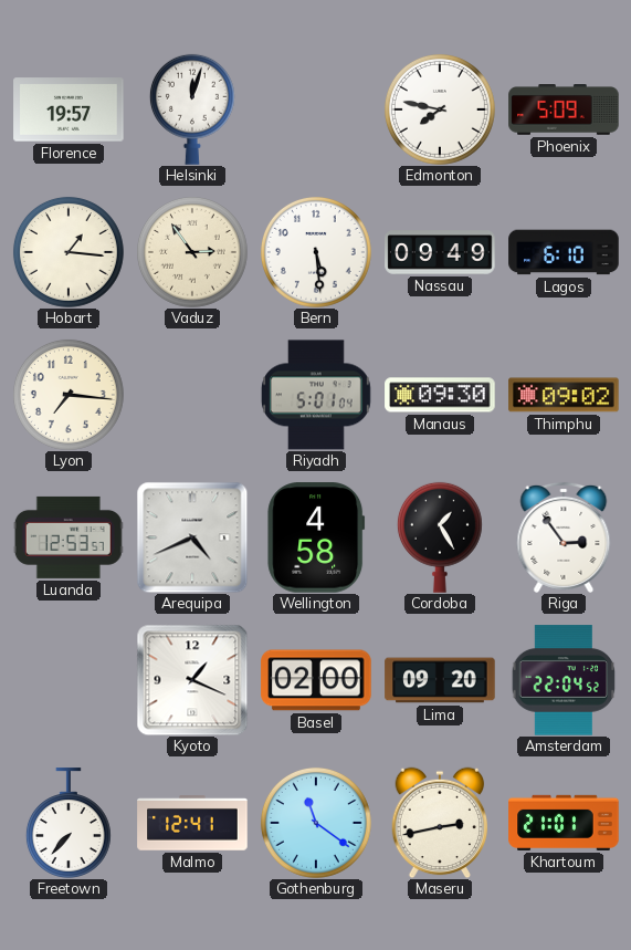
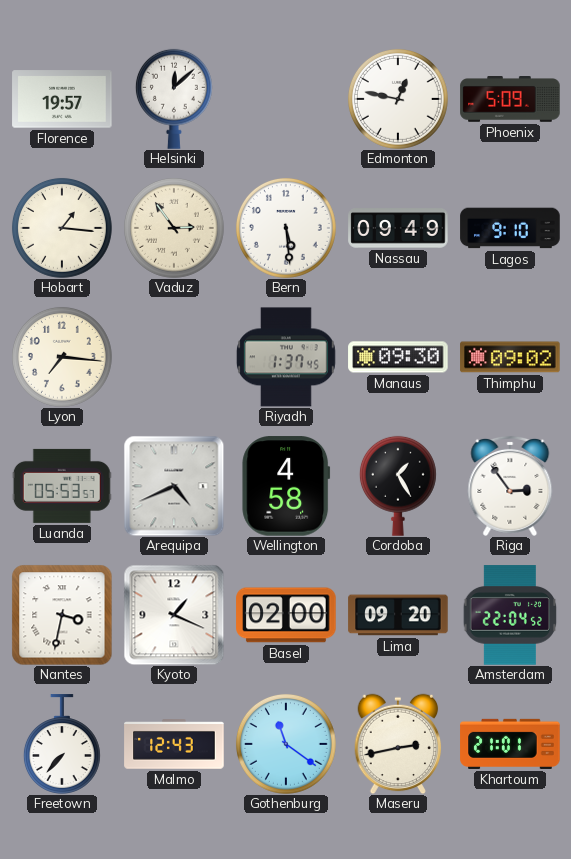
Helsinki: 12:03 -> 12:08
Edmonton: 7:47 -> 12:47
Lagos: 6:10 -> 9:10
Riyadh: 5:01 -> 1:37
Luanda: 12:53 -> 05:53
Nantes: none -> 3:32
Malmo: 12:41 -> 12:43
